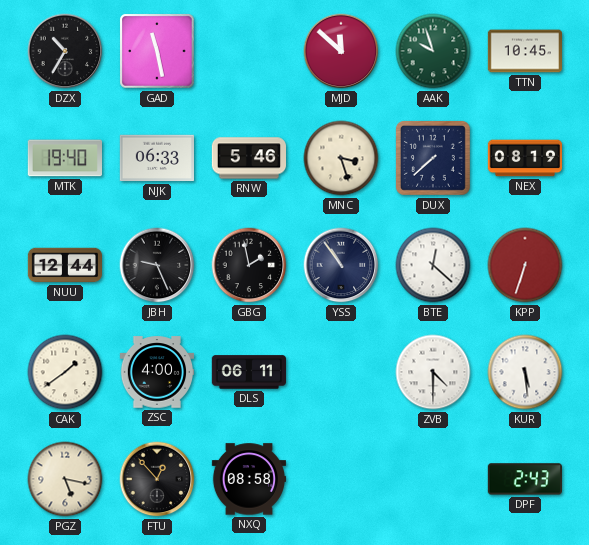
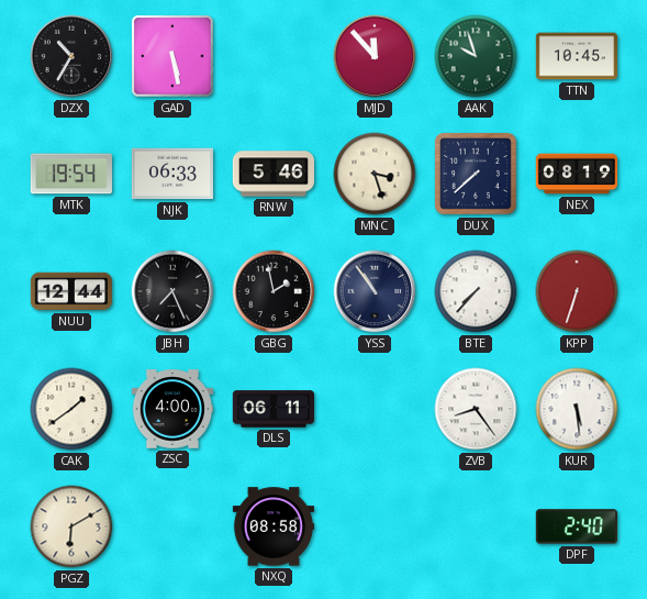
GAD: 11:28 -> 5:28
MJD: 11:52 -> 11:53
MTK: 19:40 -> 19:54
JBH: 9:26 -> 7:26
BTE: 12:22 -> 7:37
ZVB: 4:30 -> 8:24
PGZ: 5:17 -> 6:10
FTU: 12:53 -> none
DPF: 2:43 -> 2:40
